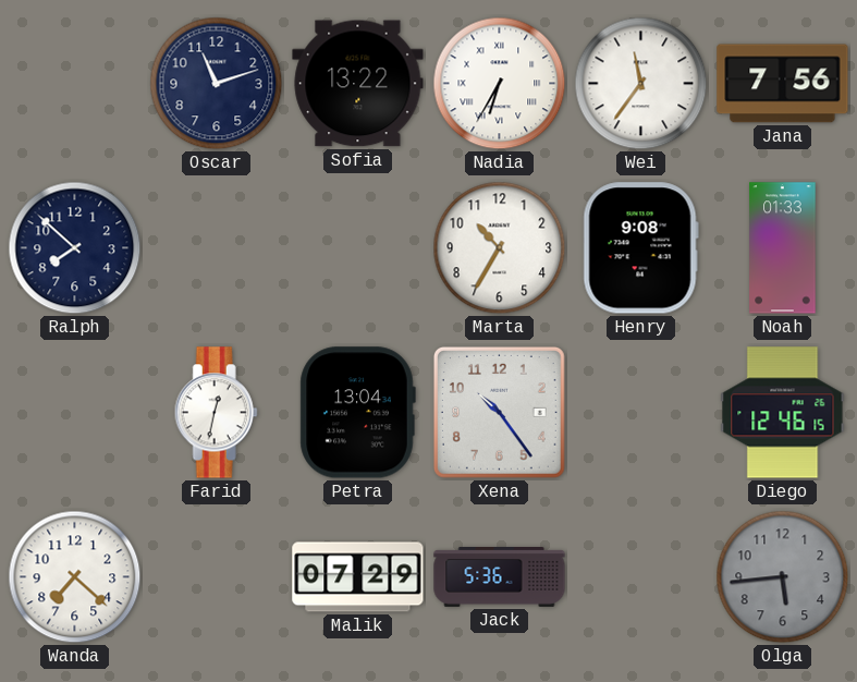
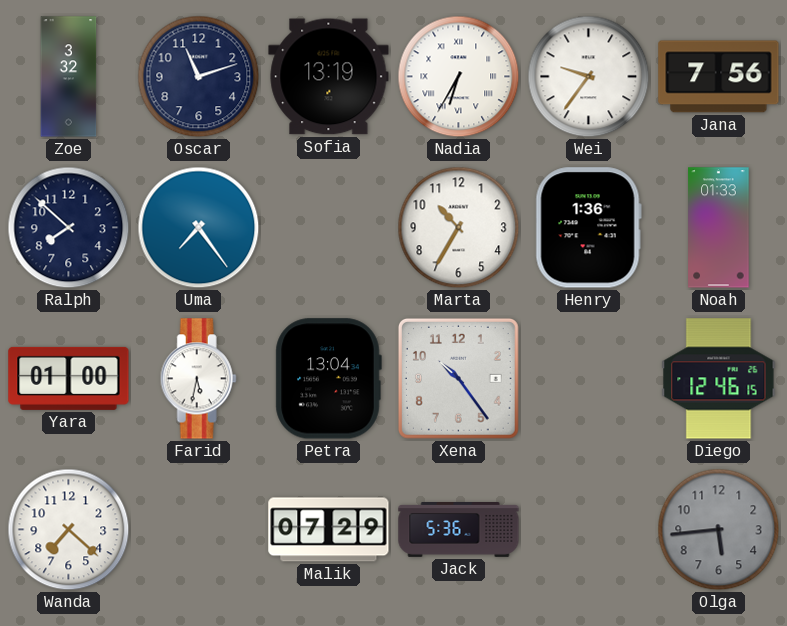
Zoe: none -> 3:32
Sofia: 13:22 -> 13:19
Wei: 11:36 -> 9:36
Uma: none -> 7:24
Henry: 9:08 -> 1:36
Yara: none -> 01:00
Farid: 12:32 -> 5:32
